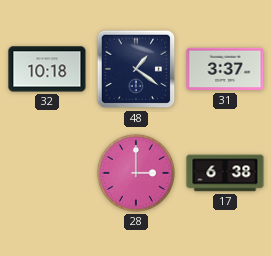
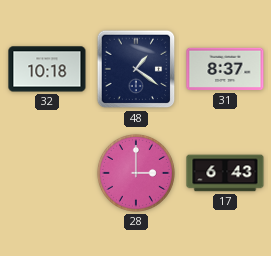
31: 3:37 -> 8:37
17: 6:38 -> 6:43
